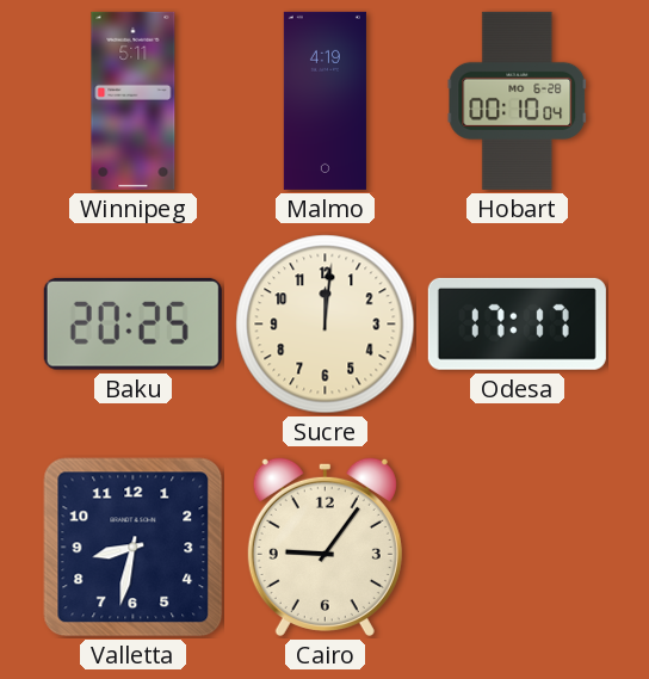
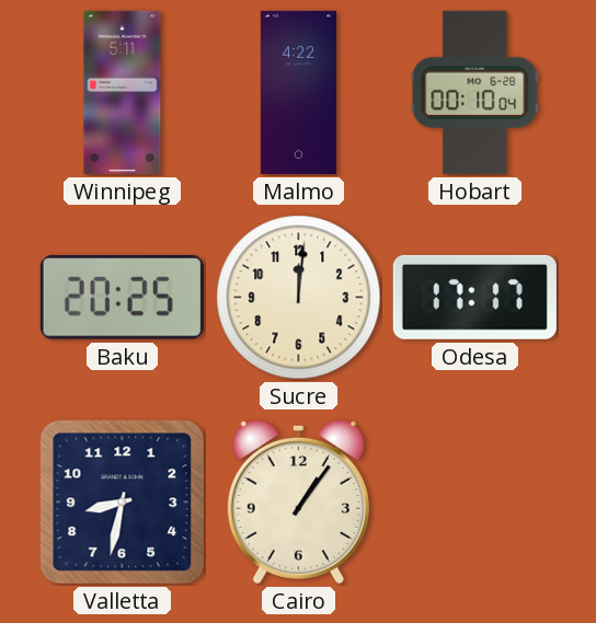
Malmo: 4:19 -> 4:22
Cairo: 9:06 -> 1:06
